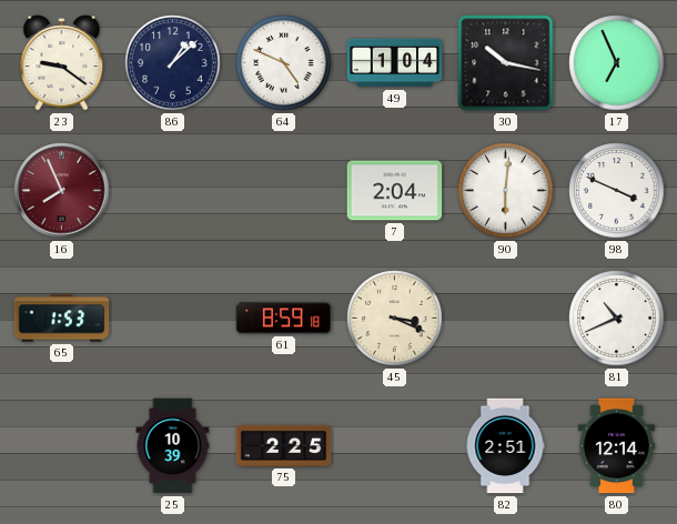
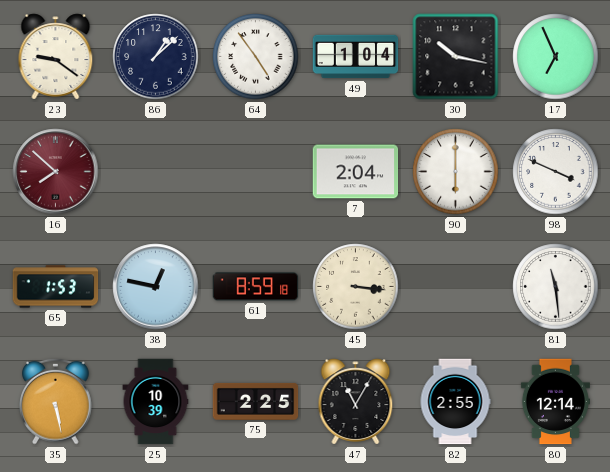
64: 4:49 -> 4:54
16: 7:56 -> 7:52
90: 6:01 -> 6:00
38: none -> 12:47
45: 3:19 -> 3:16
81: 10:41 -> 11:29
35: none -> 5:28
47: none -> 11:05
82: 2:51 -> 2:55
